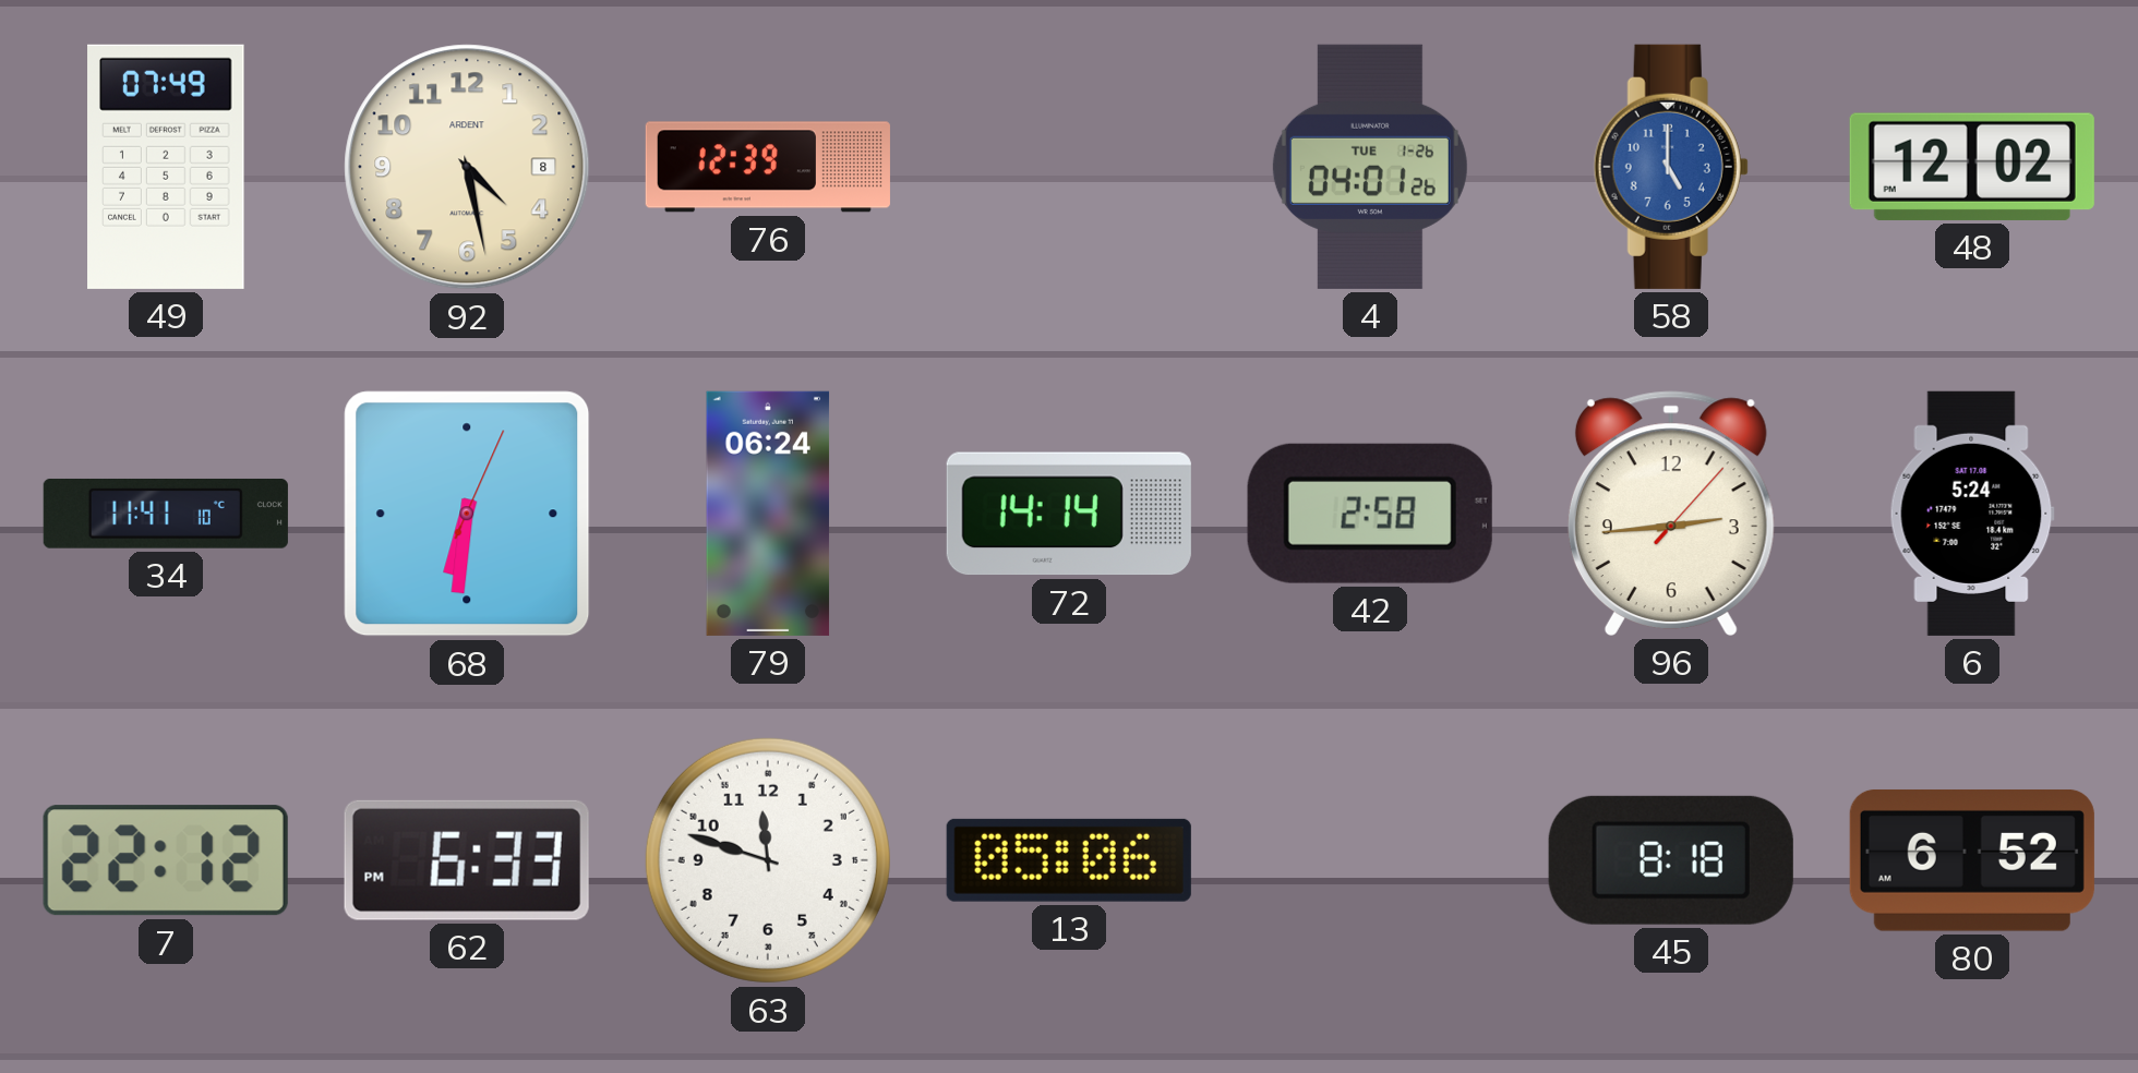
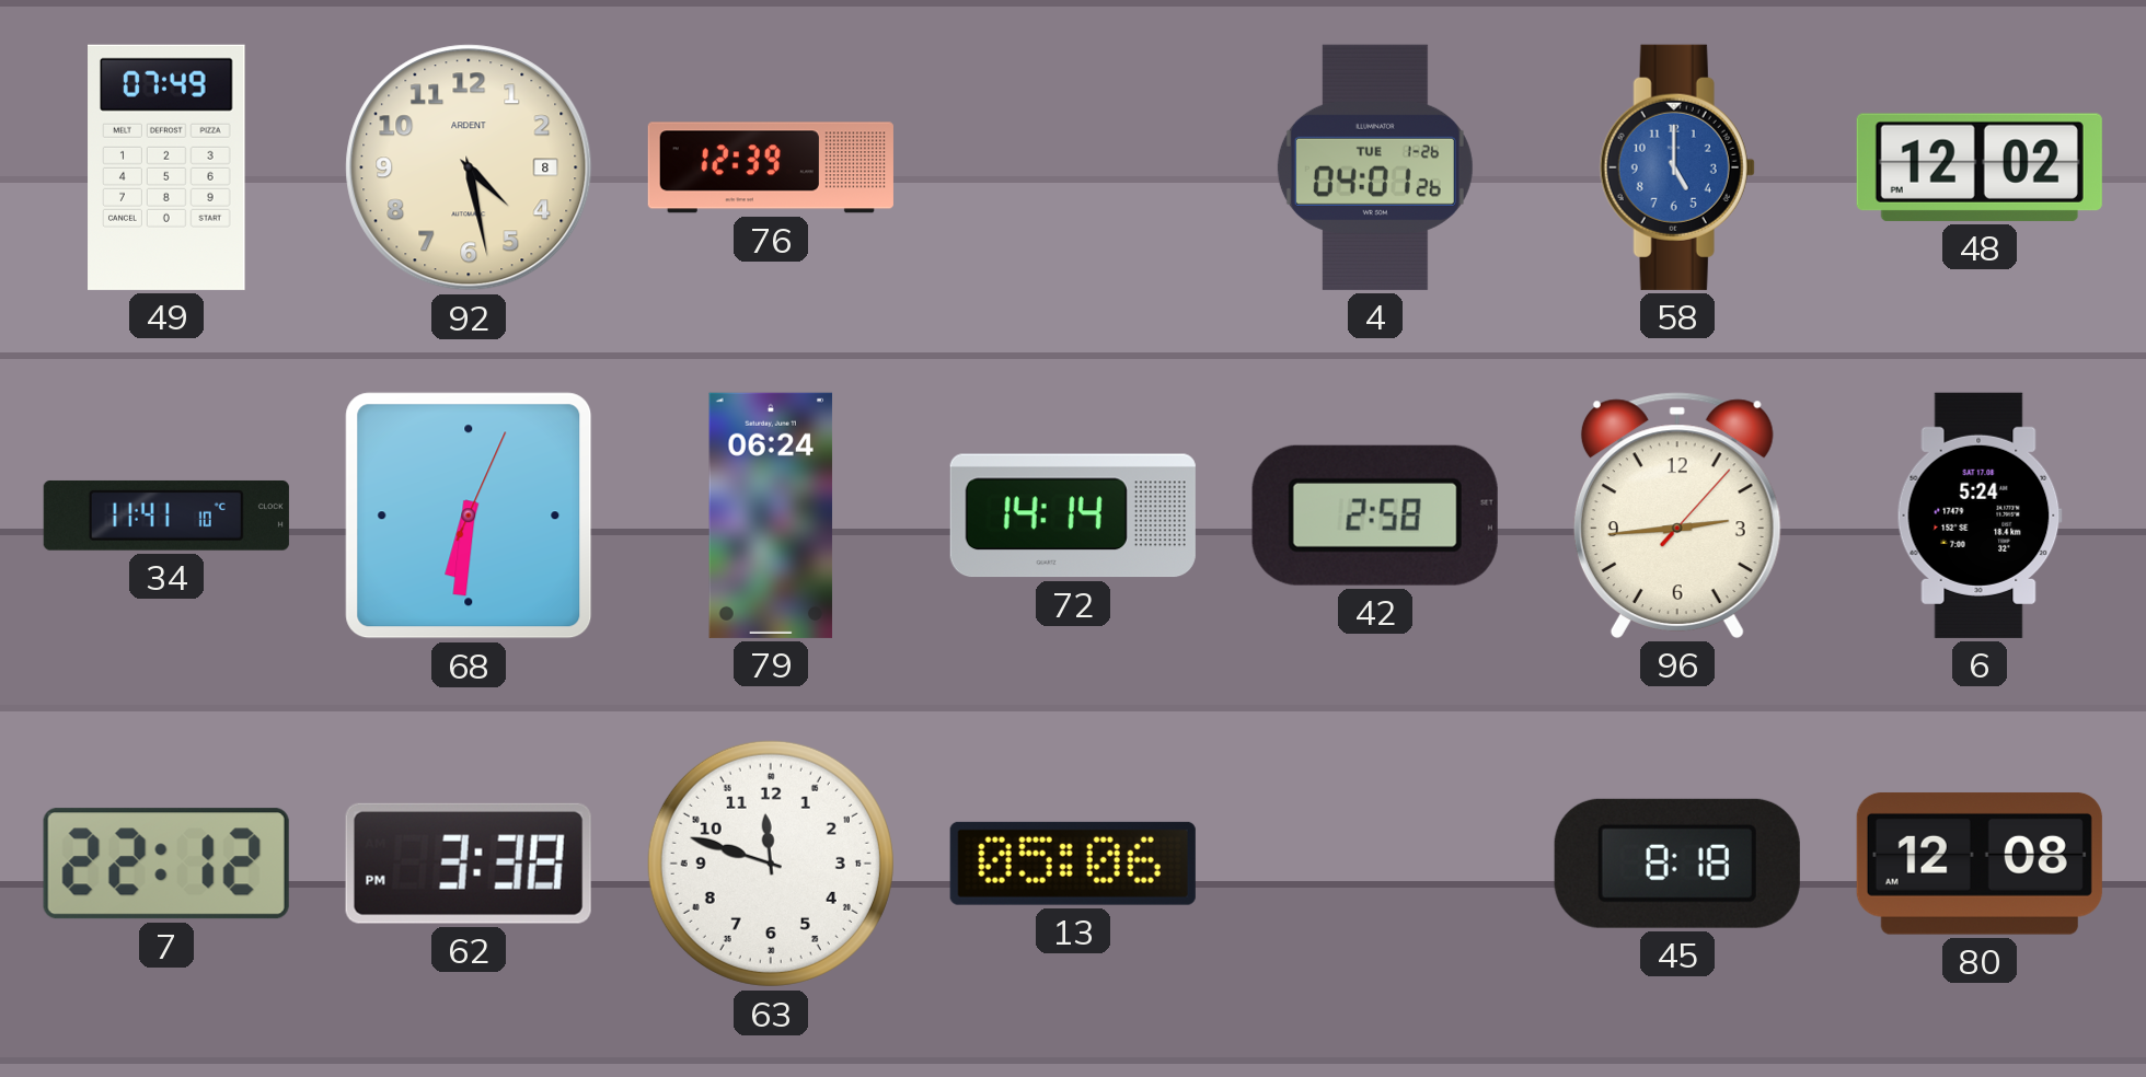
62: 6:33 -> 3:38
80: 6:52 -> 12:08
